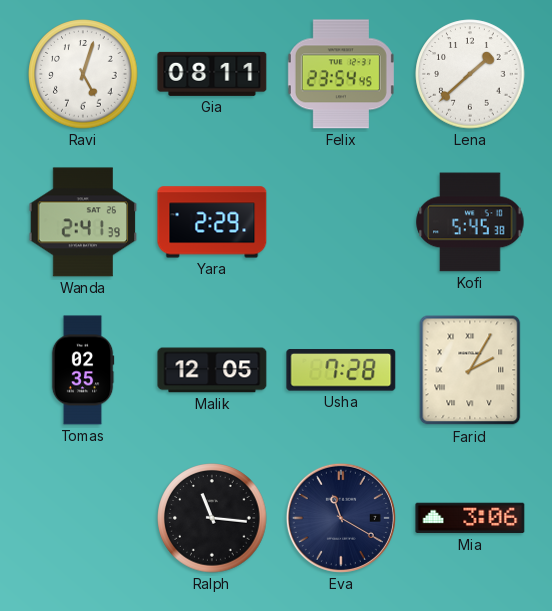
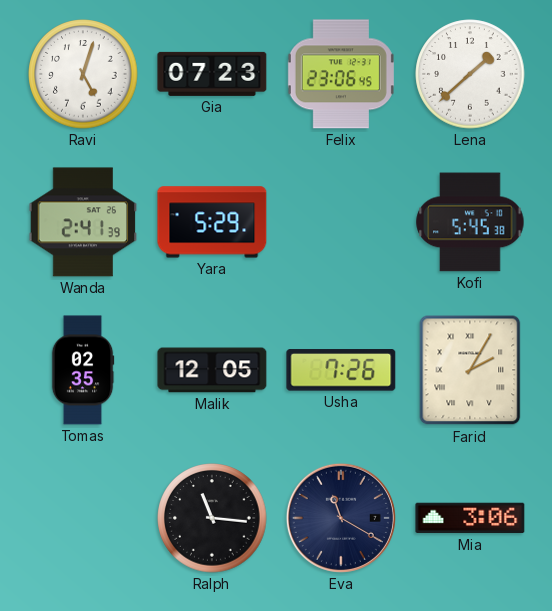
Gia: 08:11 -> 07:23
Felix: 23:54 -> 23:06
Yara: 2:29 -> 5:29
Usha: 7:28 -> 7:26
